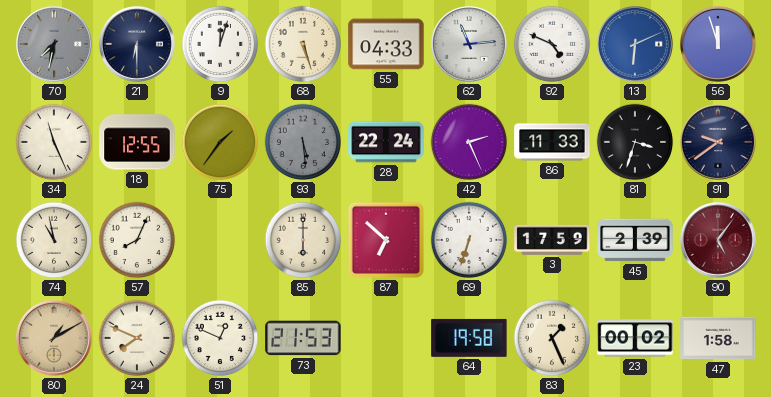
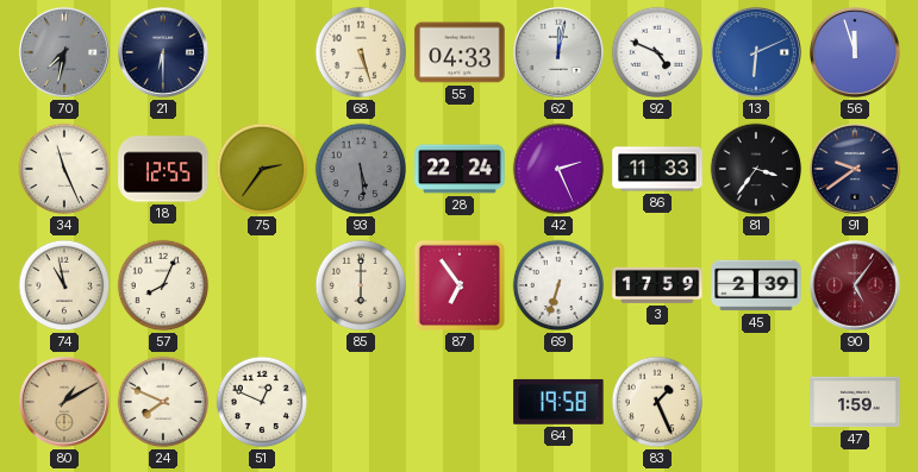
9: 12:03 -> none
62: 11:14 -> 12:02
75: 1:36 -> 2:36
81: 3:33 -> 3:36
87: 6:52 -> 6:54
73: 21:53 -> none
23: 00:02 -> none
47: 1:58 -> 1:59
